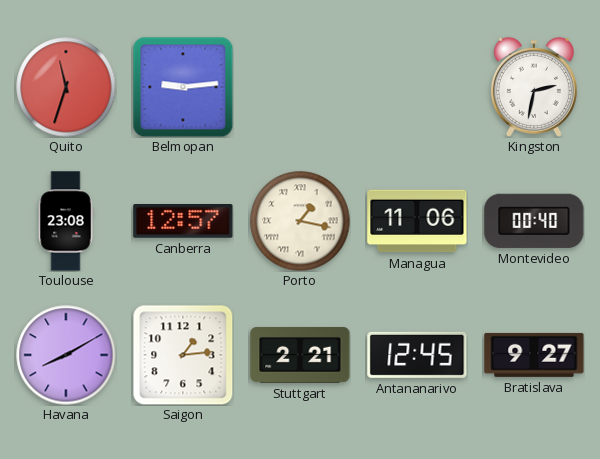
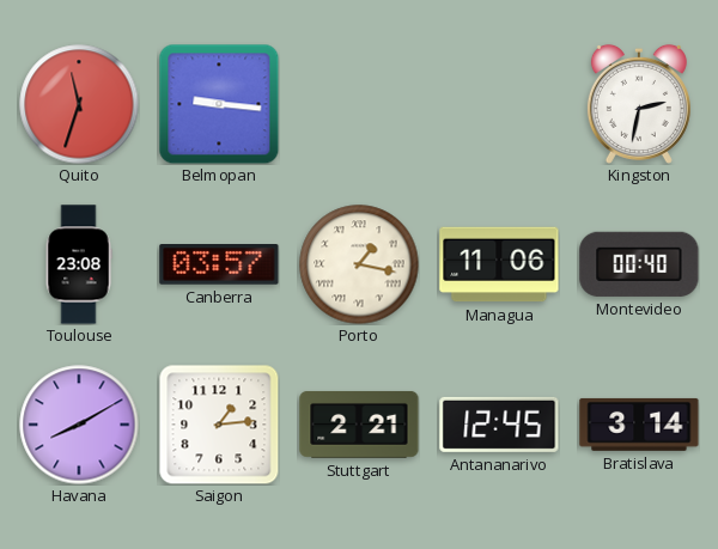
Belmopan: 9:14 -> 9:16
Canberra: 12:57 -> 03:57
Bratislava: 9:27 -> 3:14
